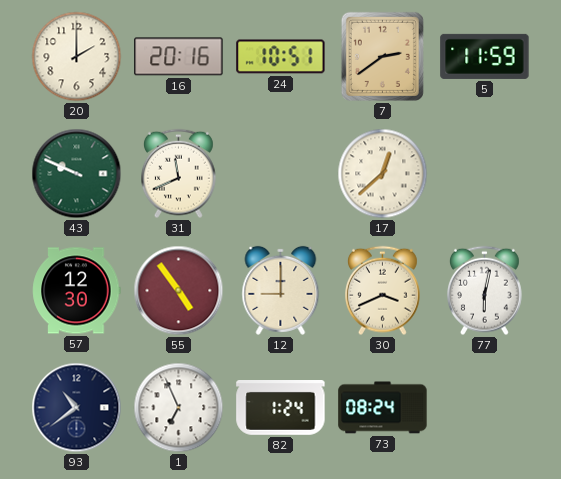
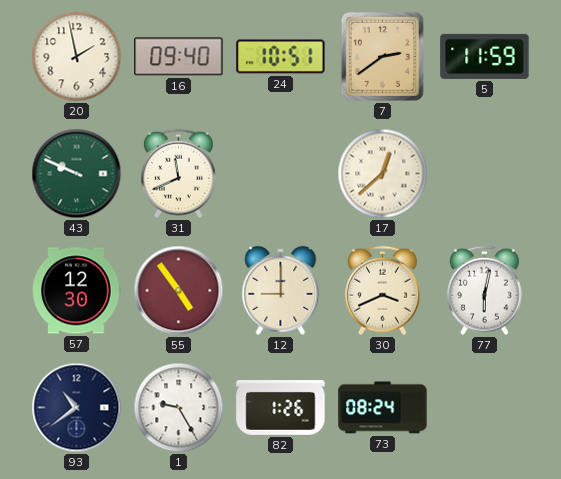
20: 2:00 -> 1:58
16: 20:16 -> 09:40
1: 6:56 -> 9:25
82: 1:24 -> 1:26
